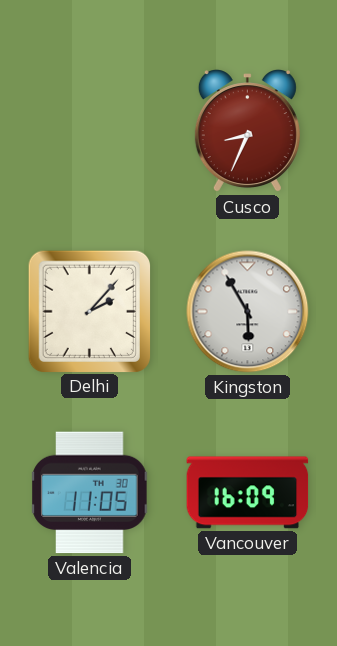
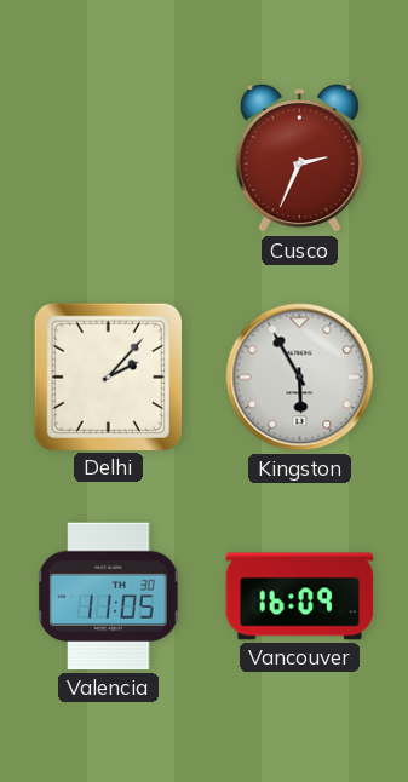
Cusco: 8:34 -> 2:34
